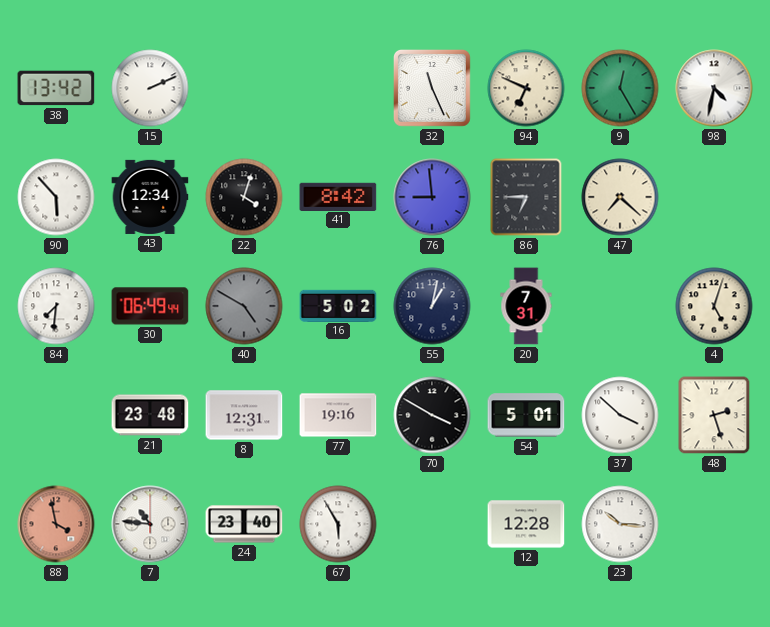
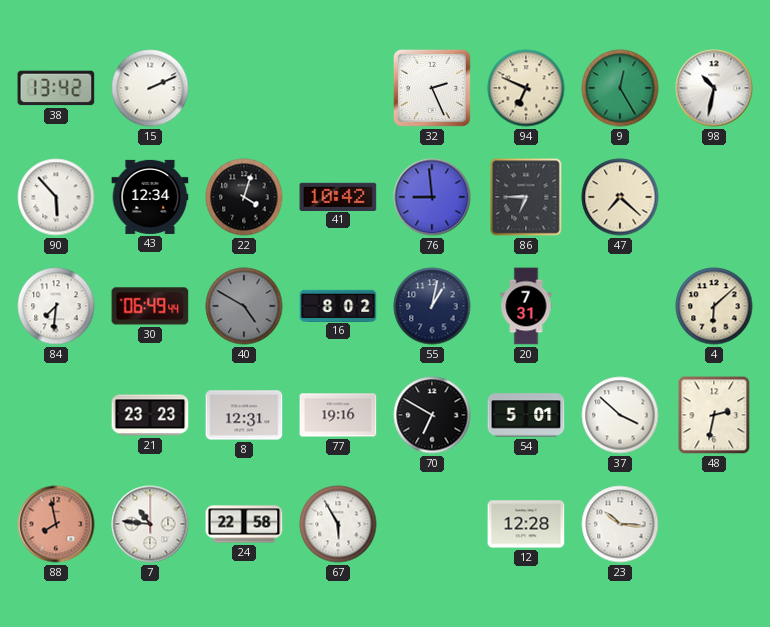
32: 11:26 -> 2:26
98: 4:32 -> 10:32
41: 8:42 -> 10:42
16: 5:02 -> 8:02
4: 5:03 -> 6:08
21: 23:48 -> 23:23
70: 3:50 -> 6:50
48: 2:27 -> 2:32
88: 3:58 -> 7:58
24: 23:40 -> 22:58
